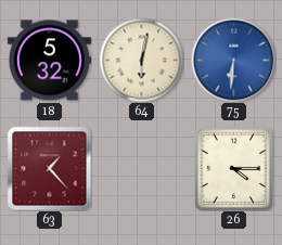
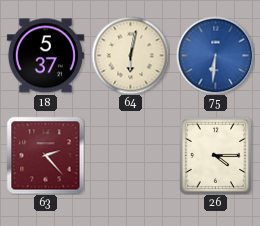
18: 5:32 -> 5:37
63: 1:23 -> 2:23
